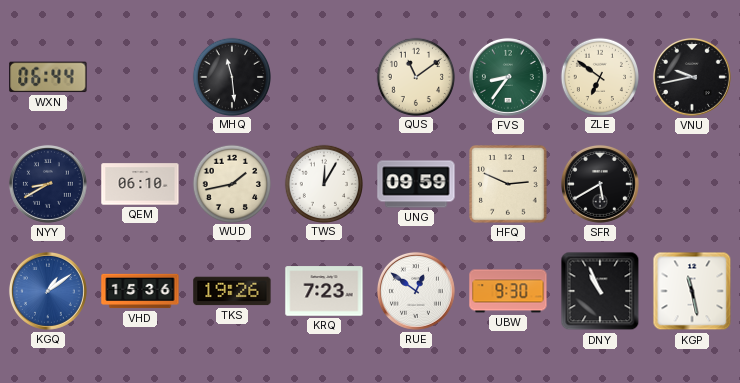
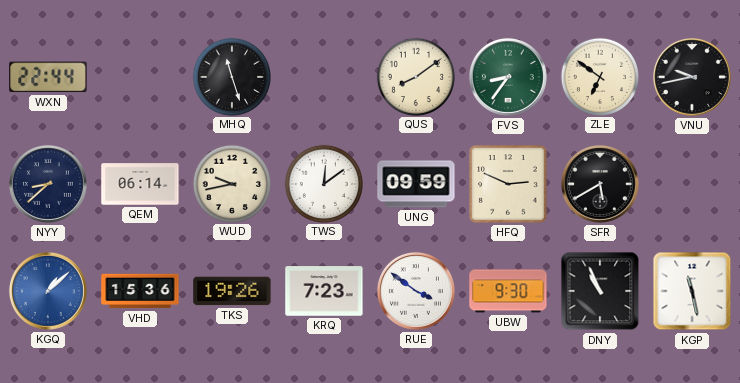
WXN: 06:44 -> 22:44
MHQ: 11:29 -> 11:27
QUS: 11:09 -> 8:09
NYY: 8:40 -> 8:38
QEM: 06:10 -> 06:14
WUD: 1:43 -> 9:43
TWS: 12:05 -> 12:09
KGQ: 1:09 -> 1:08
RUE: 12:51 -> 3:51
